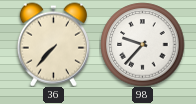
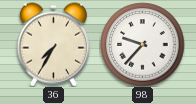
36: 7:37 -> 7:35
